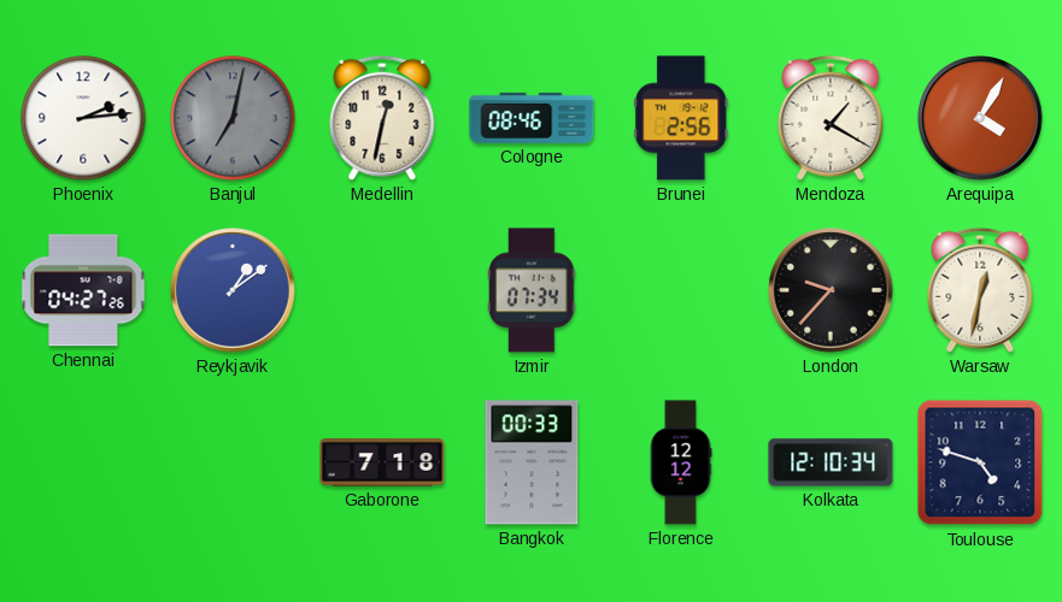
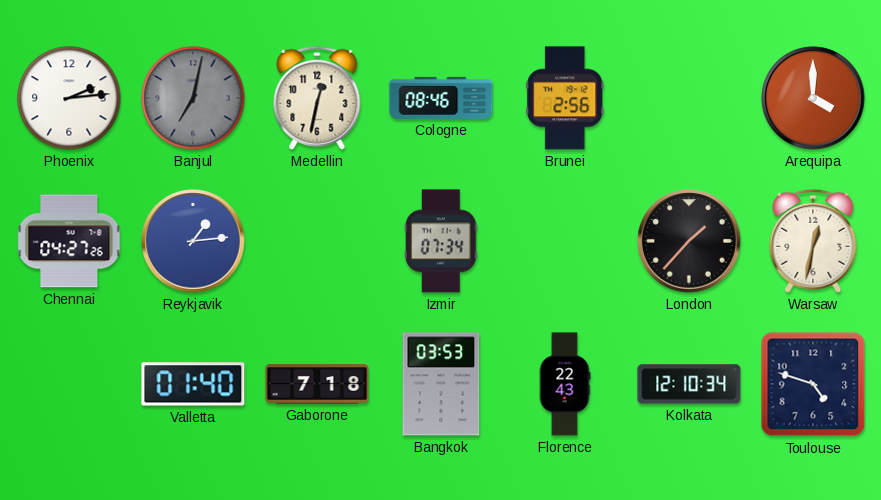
Mendoza: 1:20 -> none
Arequipa: 4:05 -> 4:00
Reykjavik: 1:09 -> 1:14
London: 9:37 -> 1:37
Valletta: none -> 01:40
Bangkok: 00:33 -> 03:53
Florence: 12:12 -> 22:43
